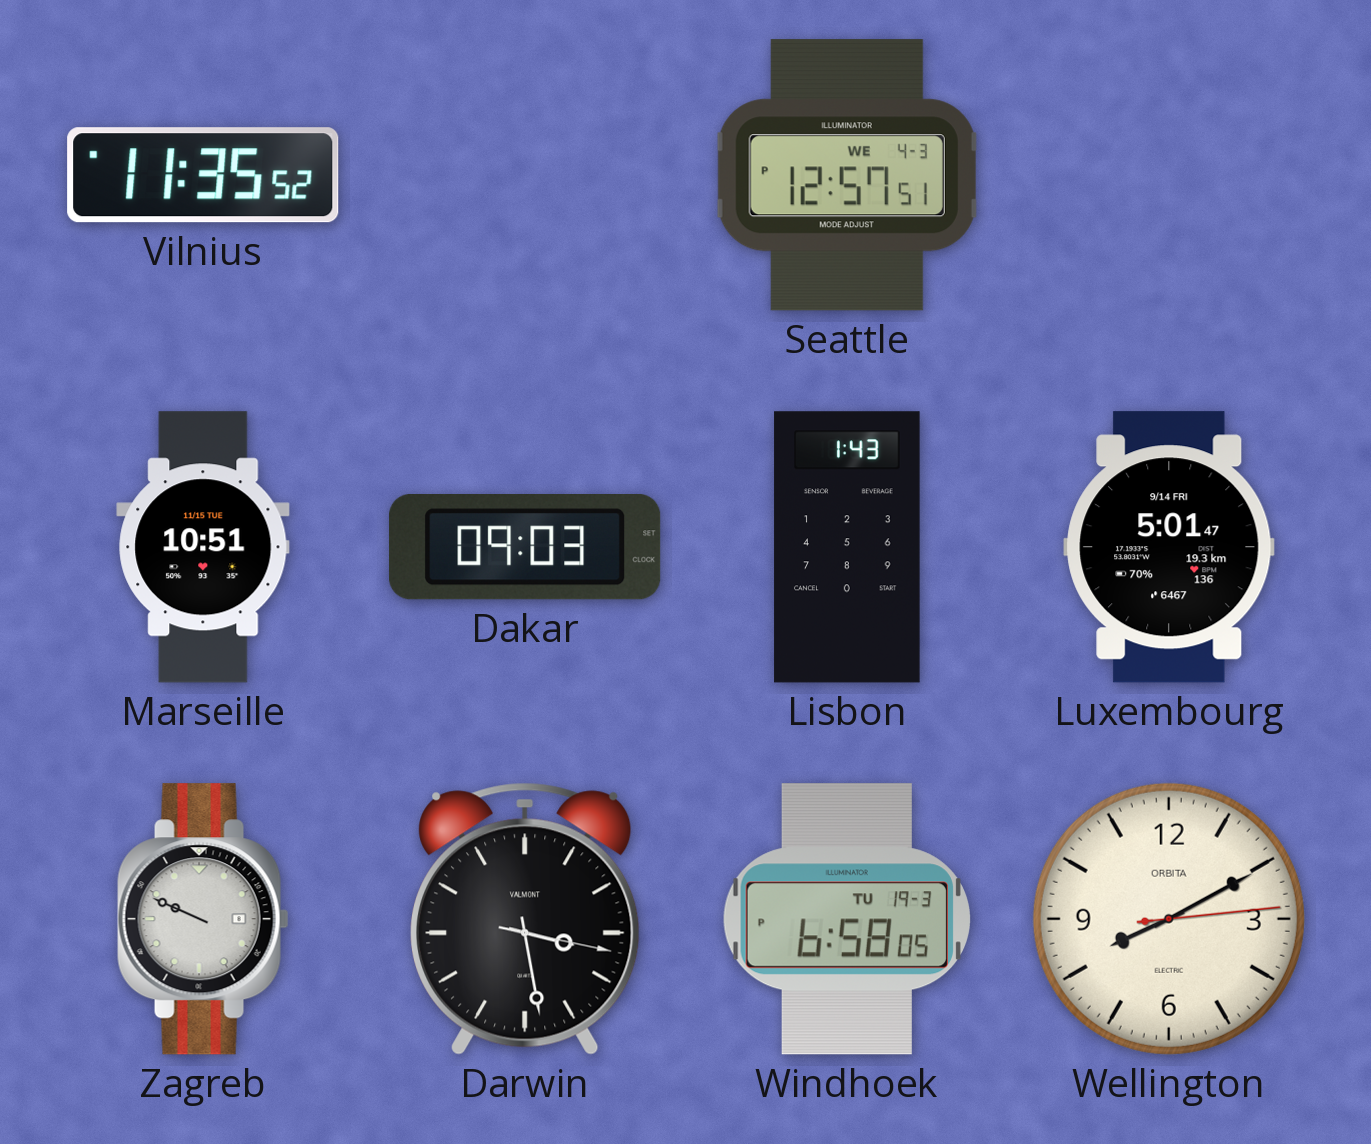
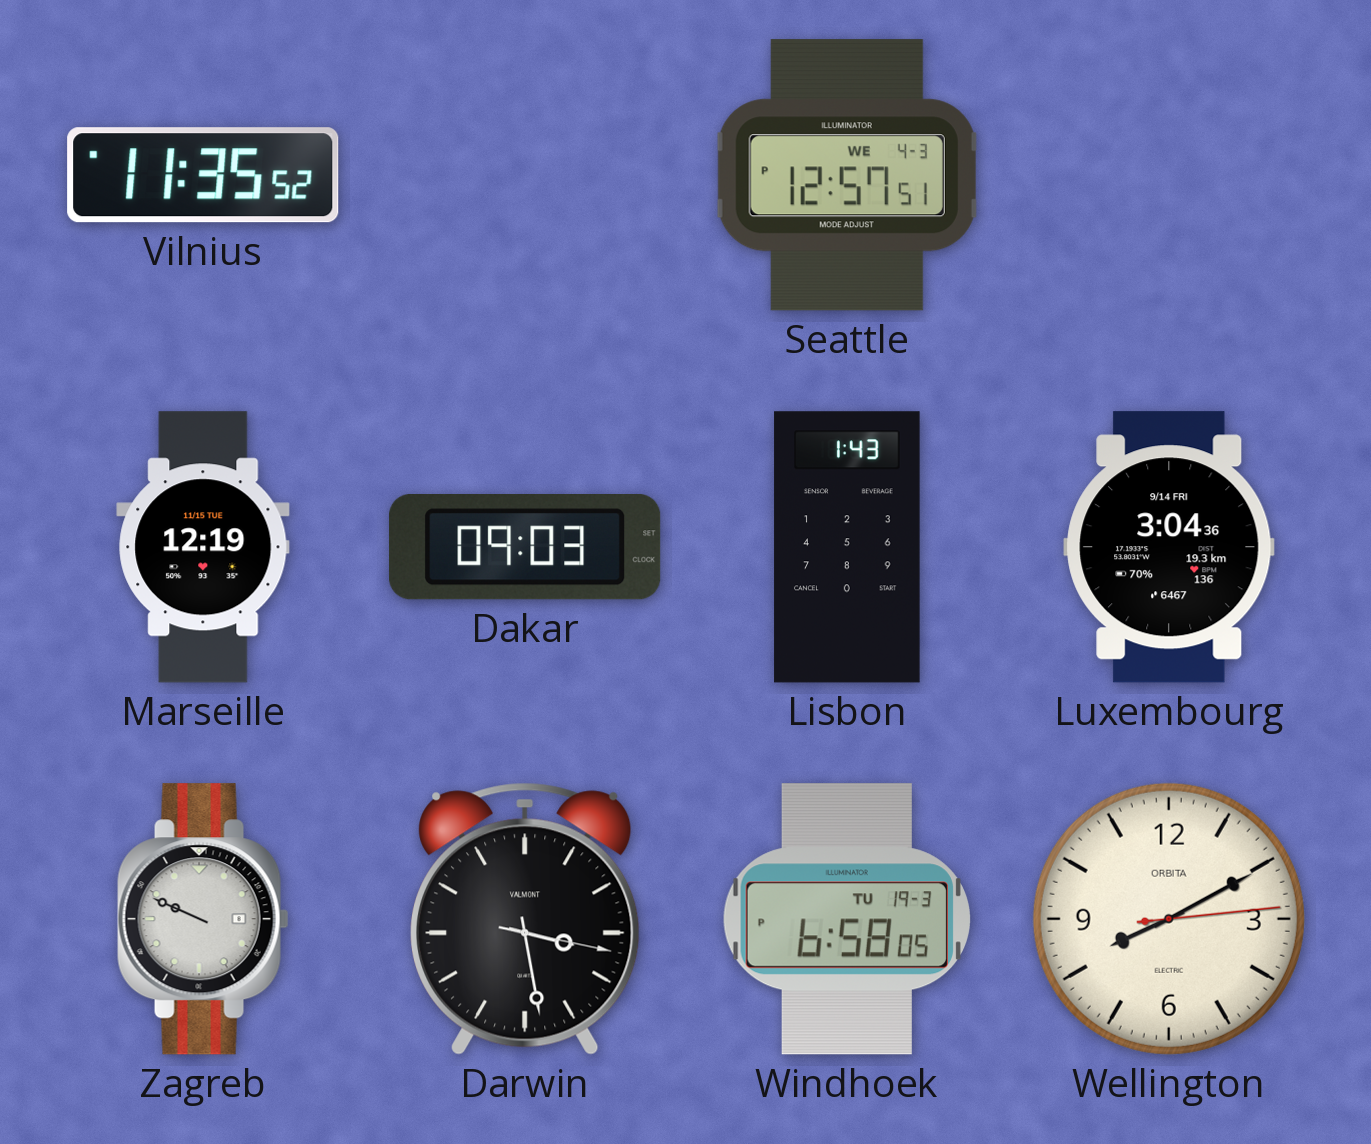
Marseille: 10:51 -> 12:19
Luxembourg: 5:01 -> 3:04
